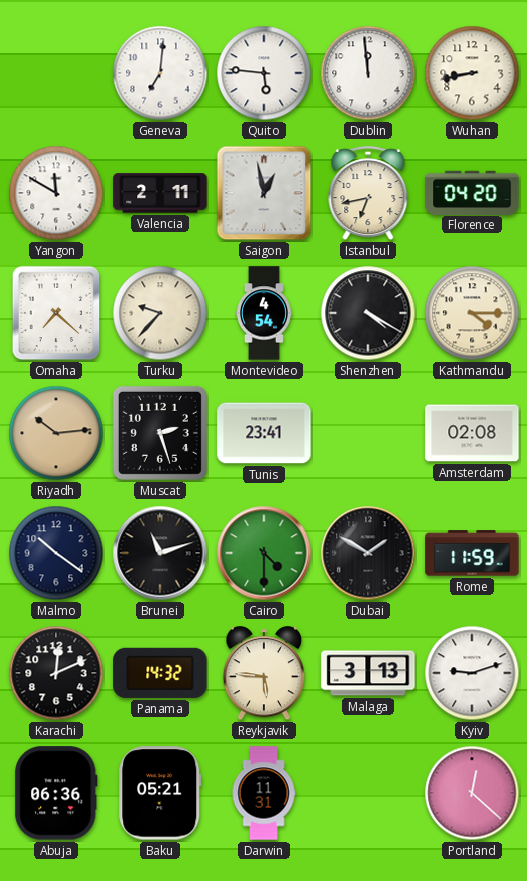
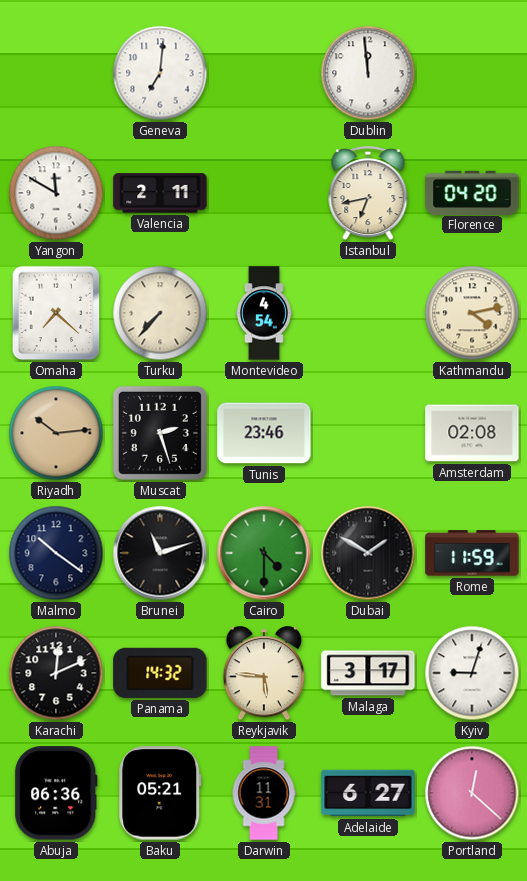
Quito: 5:46 -> none
Wuhan: 8:43 -> none
Saigon: 12:58 -> none
Turku: 9:37 -> 7:37
Shenzhen: 4:20 -> none
Kathmandu: 4:15 -> 4:13
Tunis: 23:41 -> 23:46
Malaga: 3:13 -> 3:17
Kyiv: 9:12 -> 9:03
Adelaide: none -> 6:27
